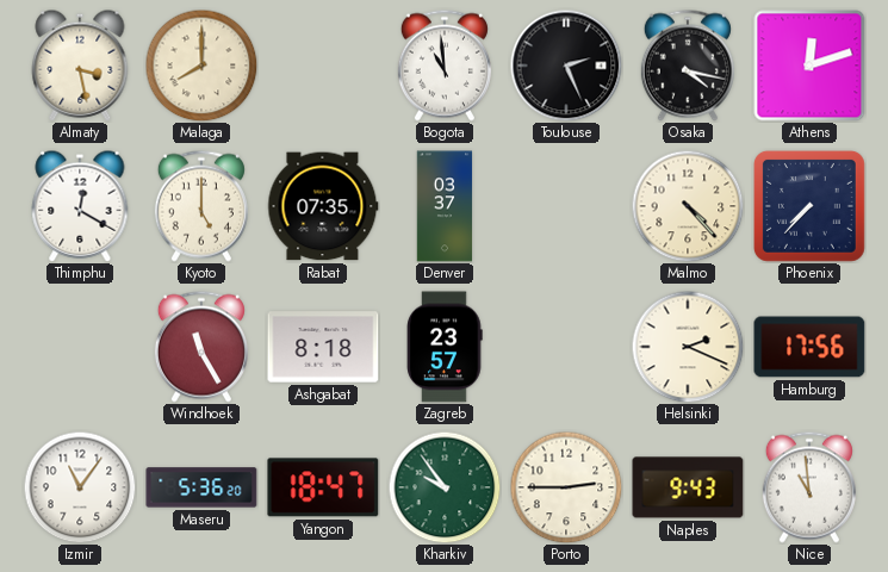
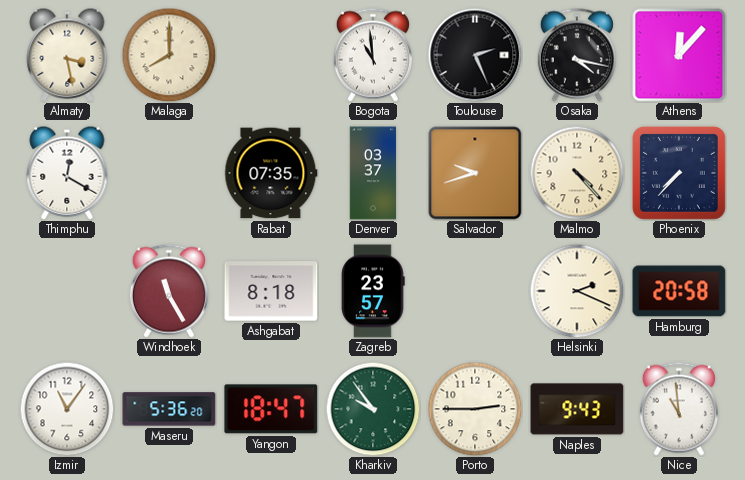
Athens: 12:12 -> 12:07
Kyoto: 5:00 -> none
Salvador: none -> 9:42
Hamburg: 17:56 -> 20:58
